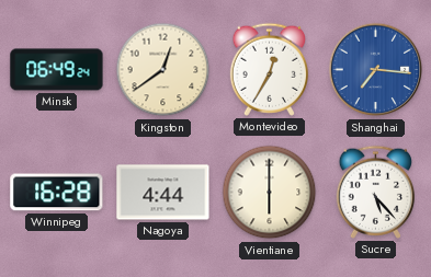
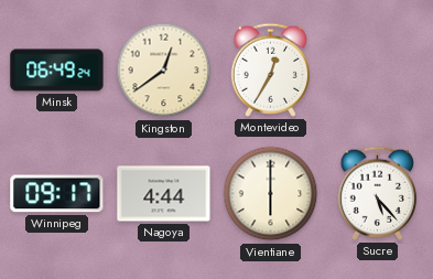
Shanghai: 7:16 -> none
Winnipeg: 16:28 -> 09:17
